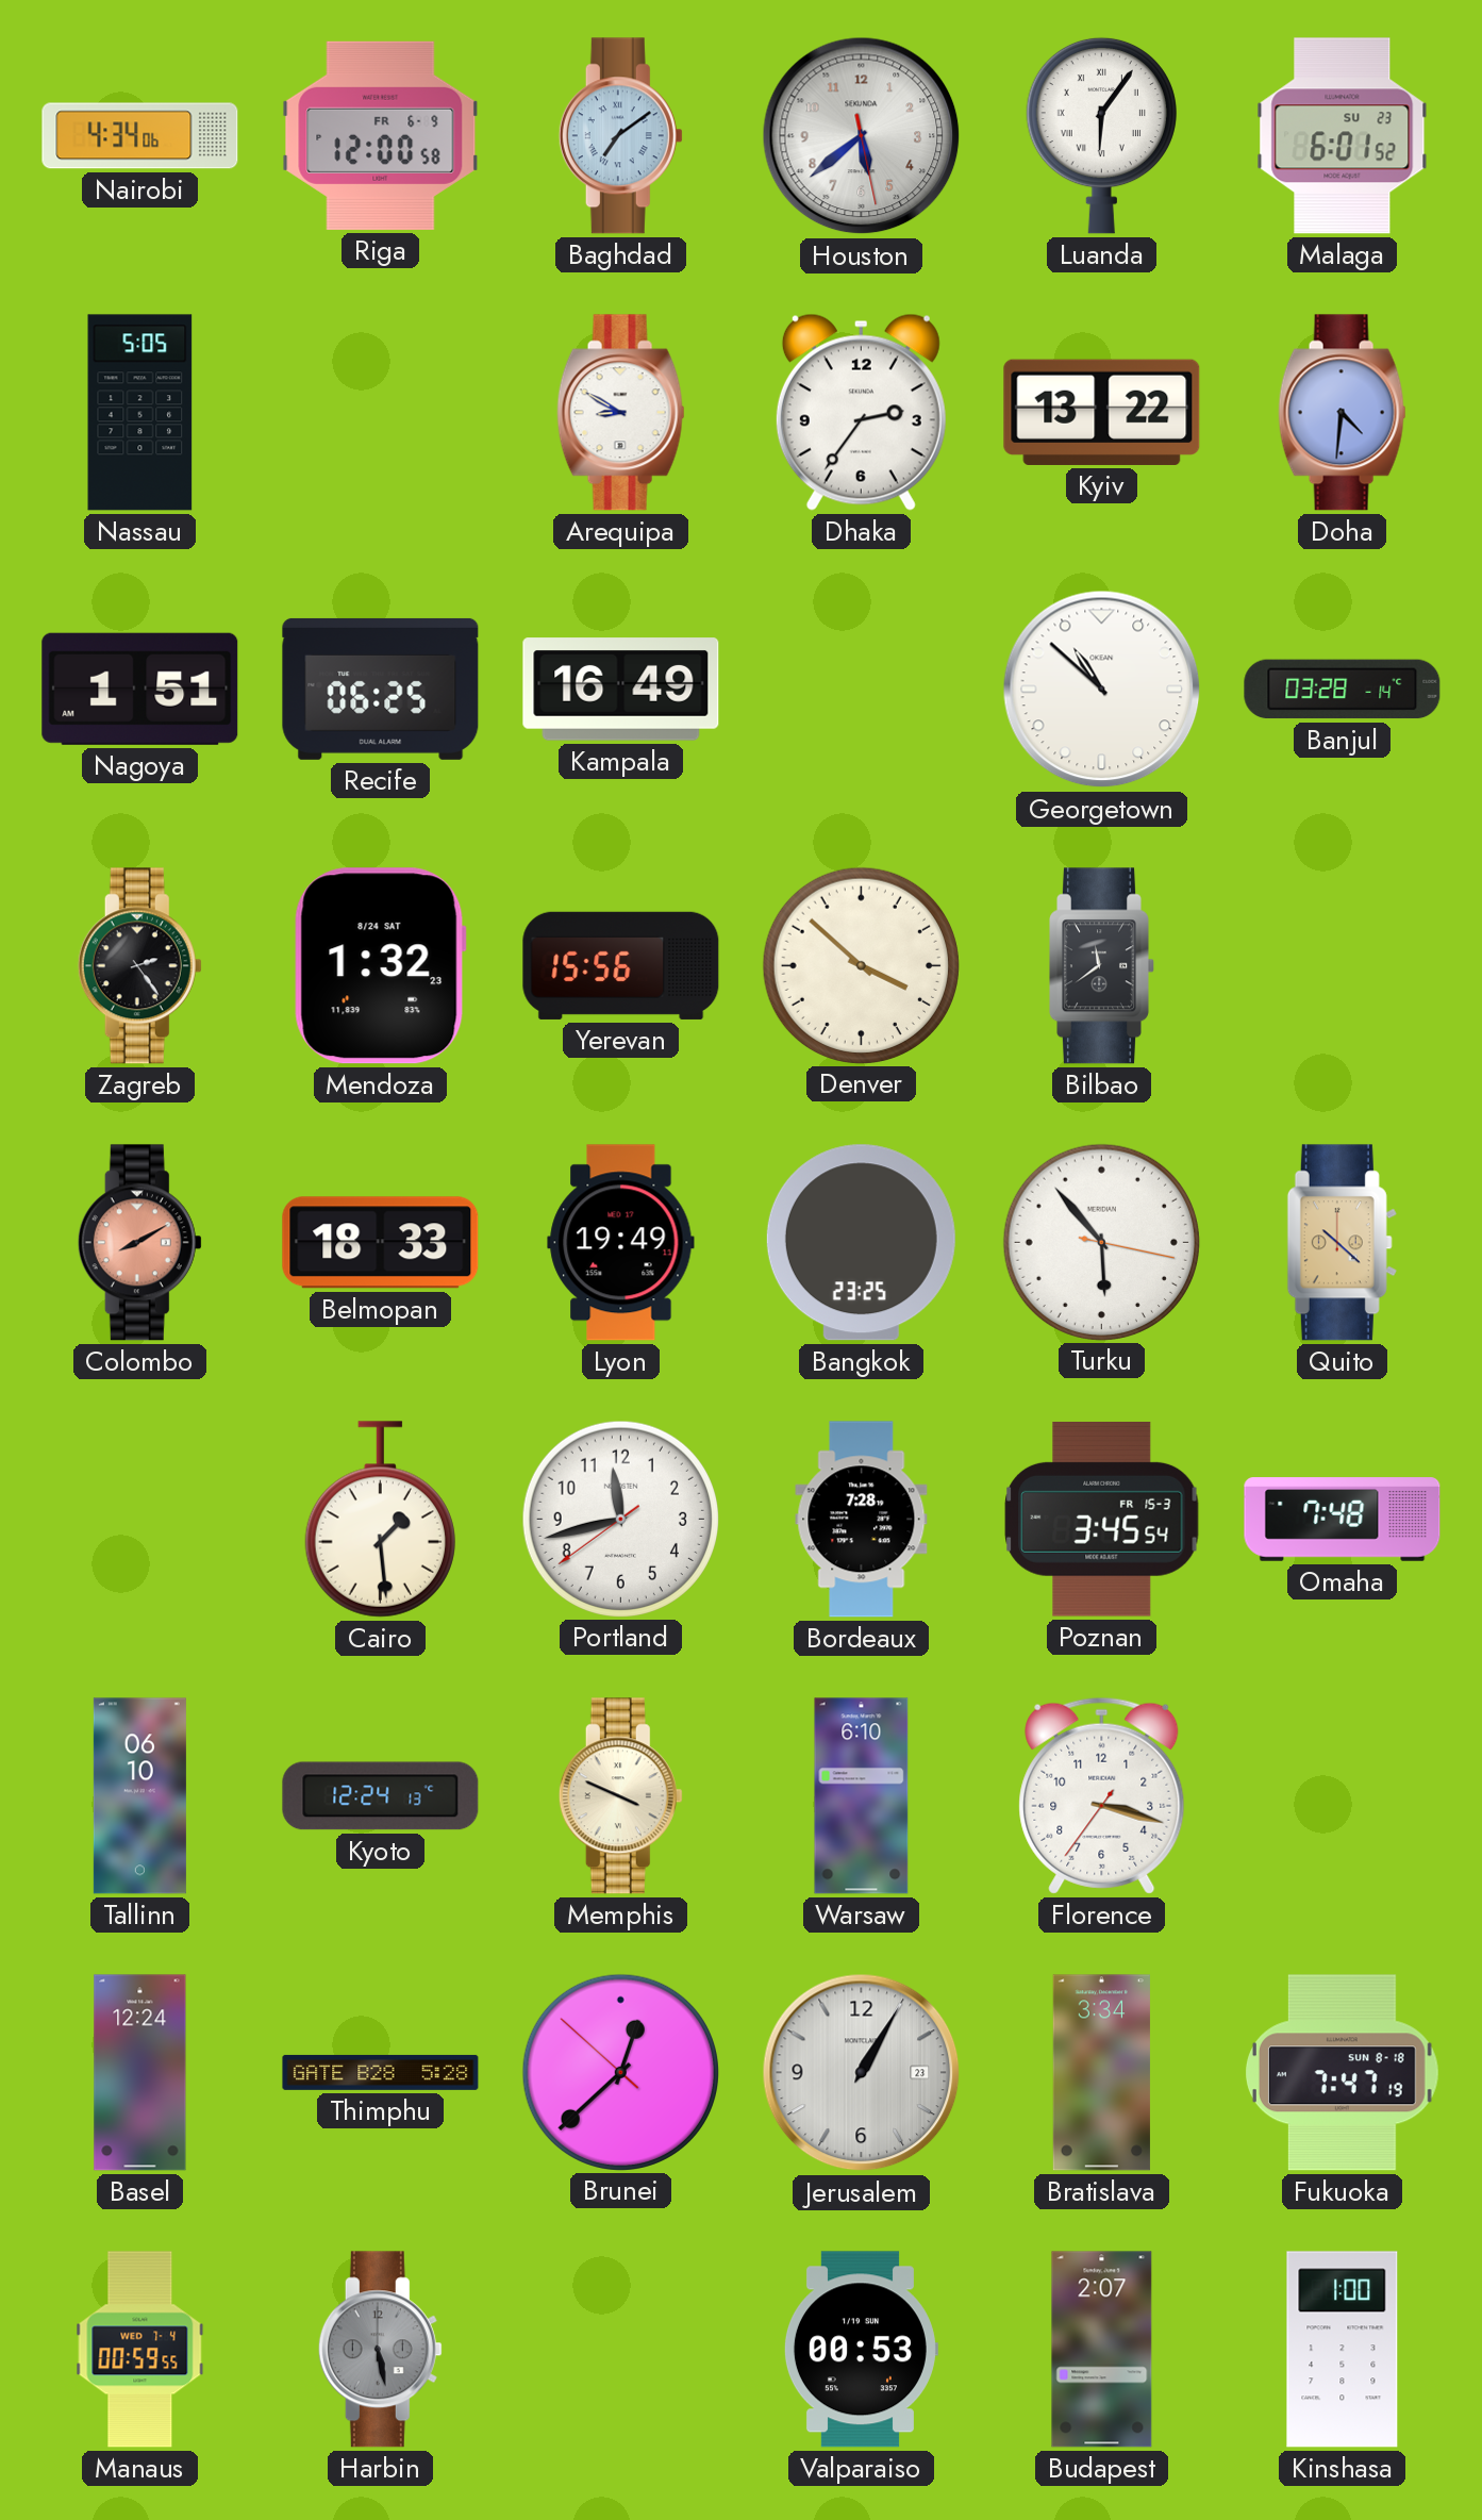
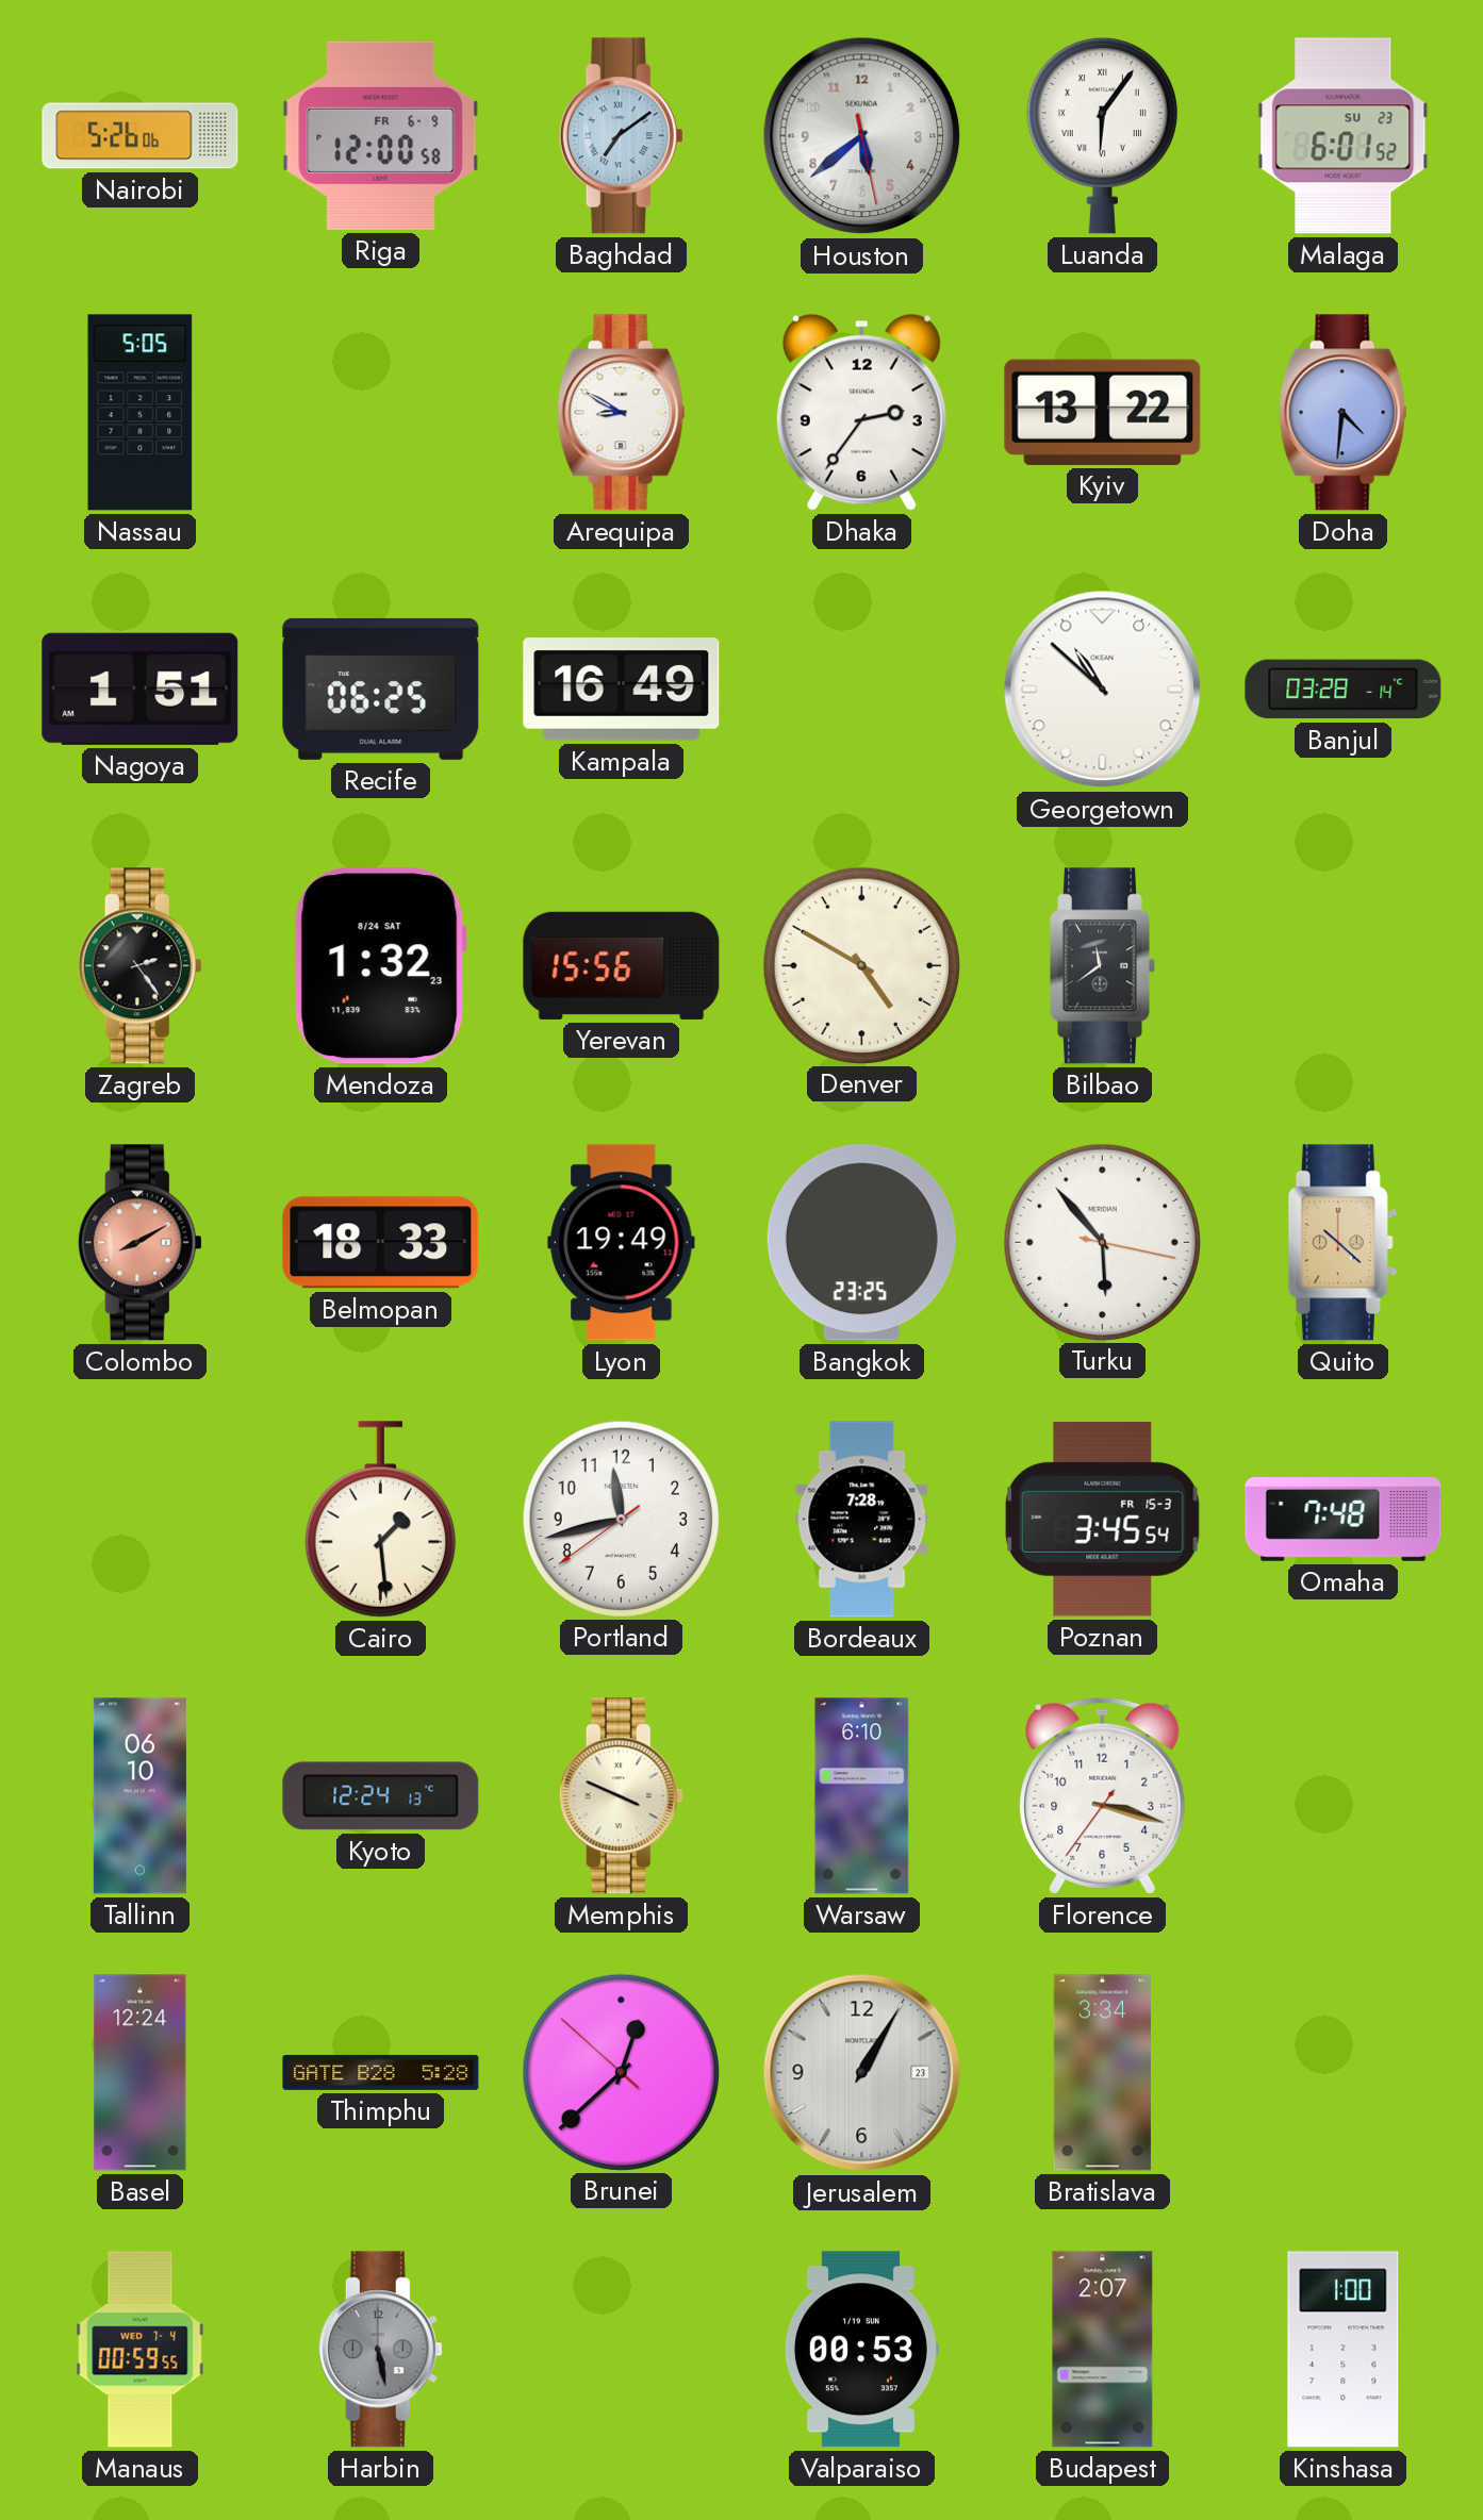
Nairobi: 4:34 -> 5:26
Denver: 3:52 -> 4:50
Fukuoka: 7:47 -> none
